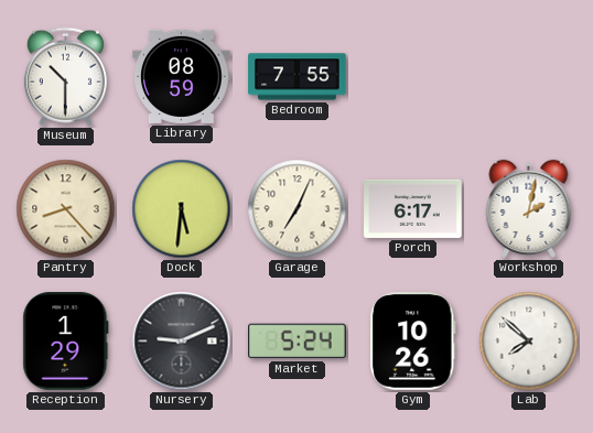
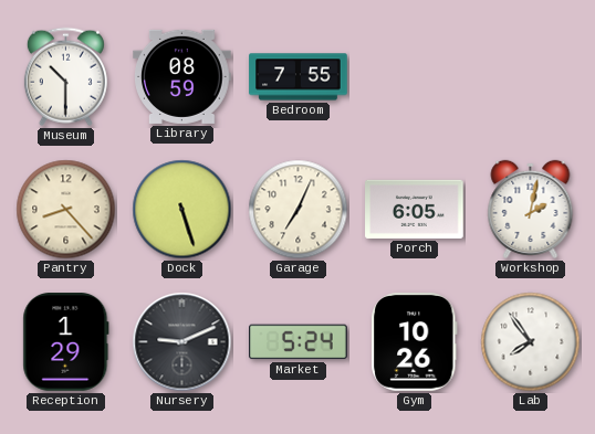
Dock: 5:31 -> 5:27
Porch: 6:17 -> 6:05
Lab: 7:52 -> 7:54
